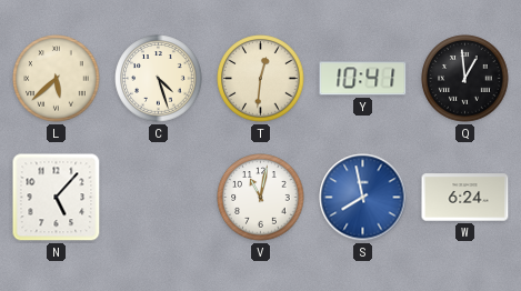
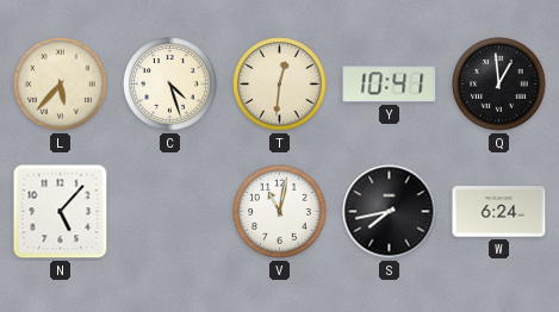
L: 5:38 -> 5:37
S: 7:58 -> 7:43
S dial: blue -> black
